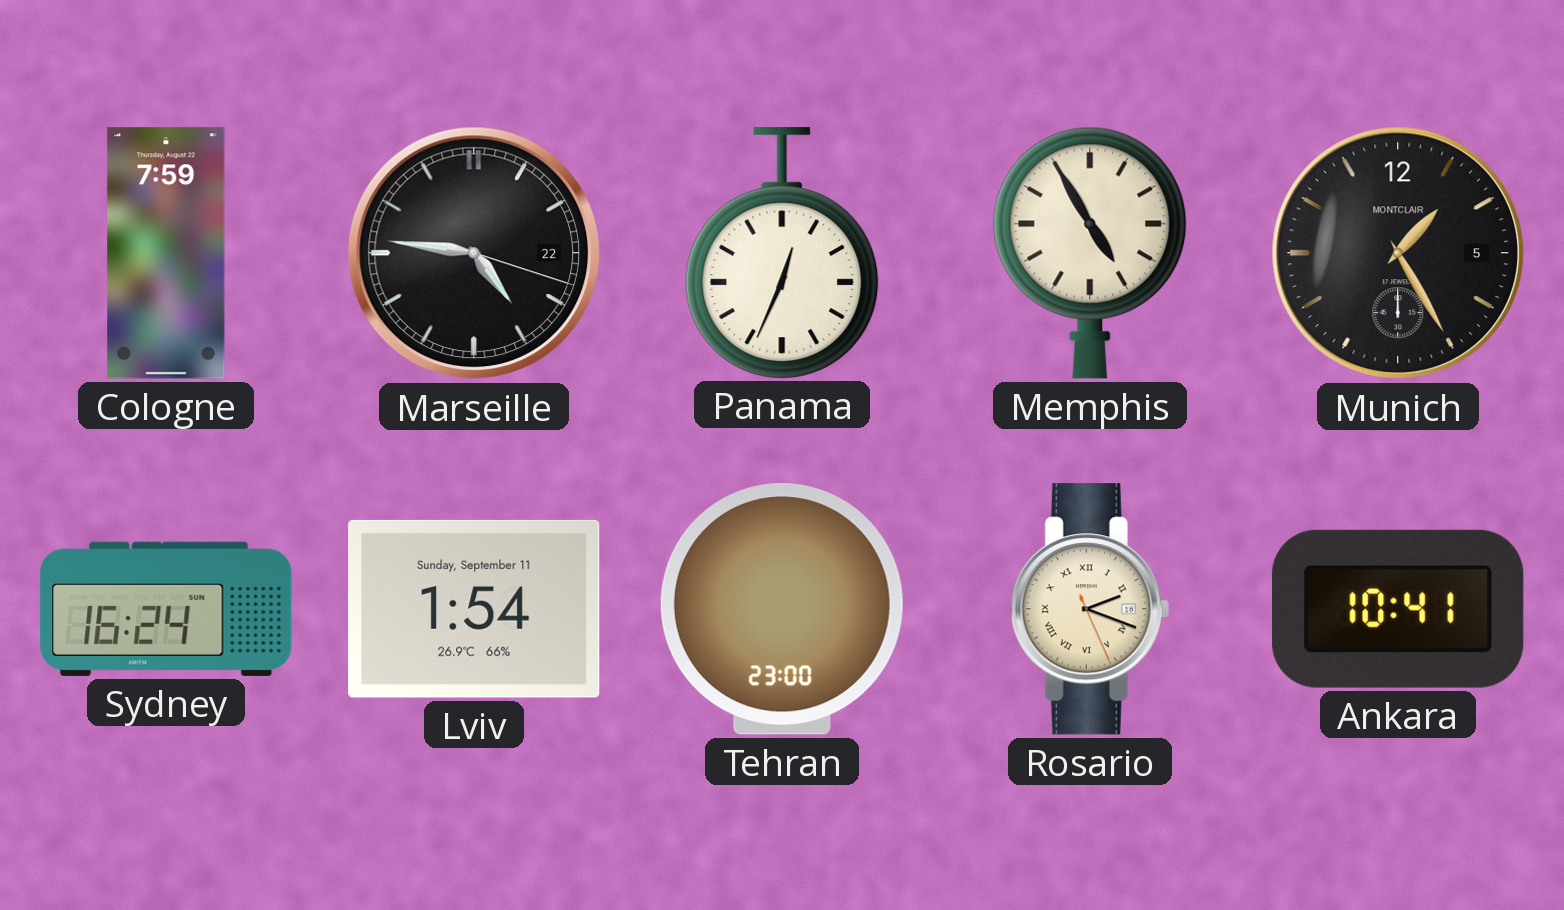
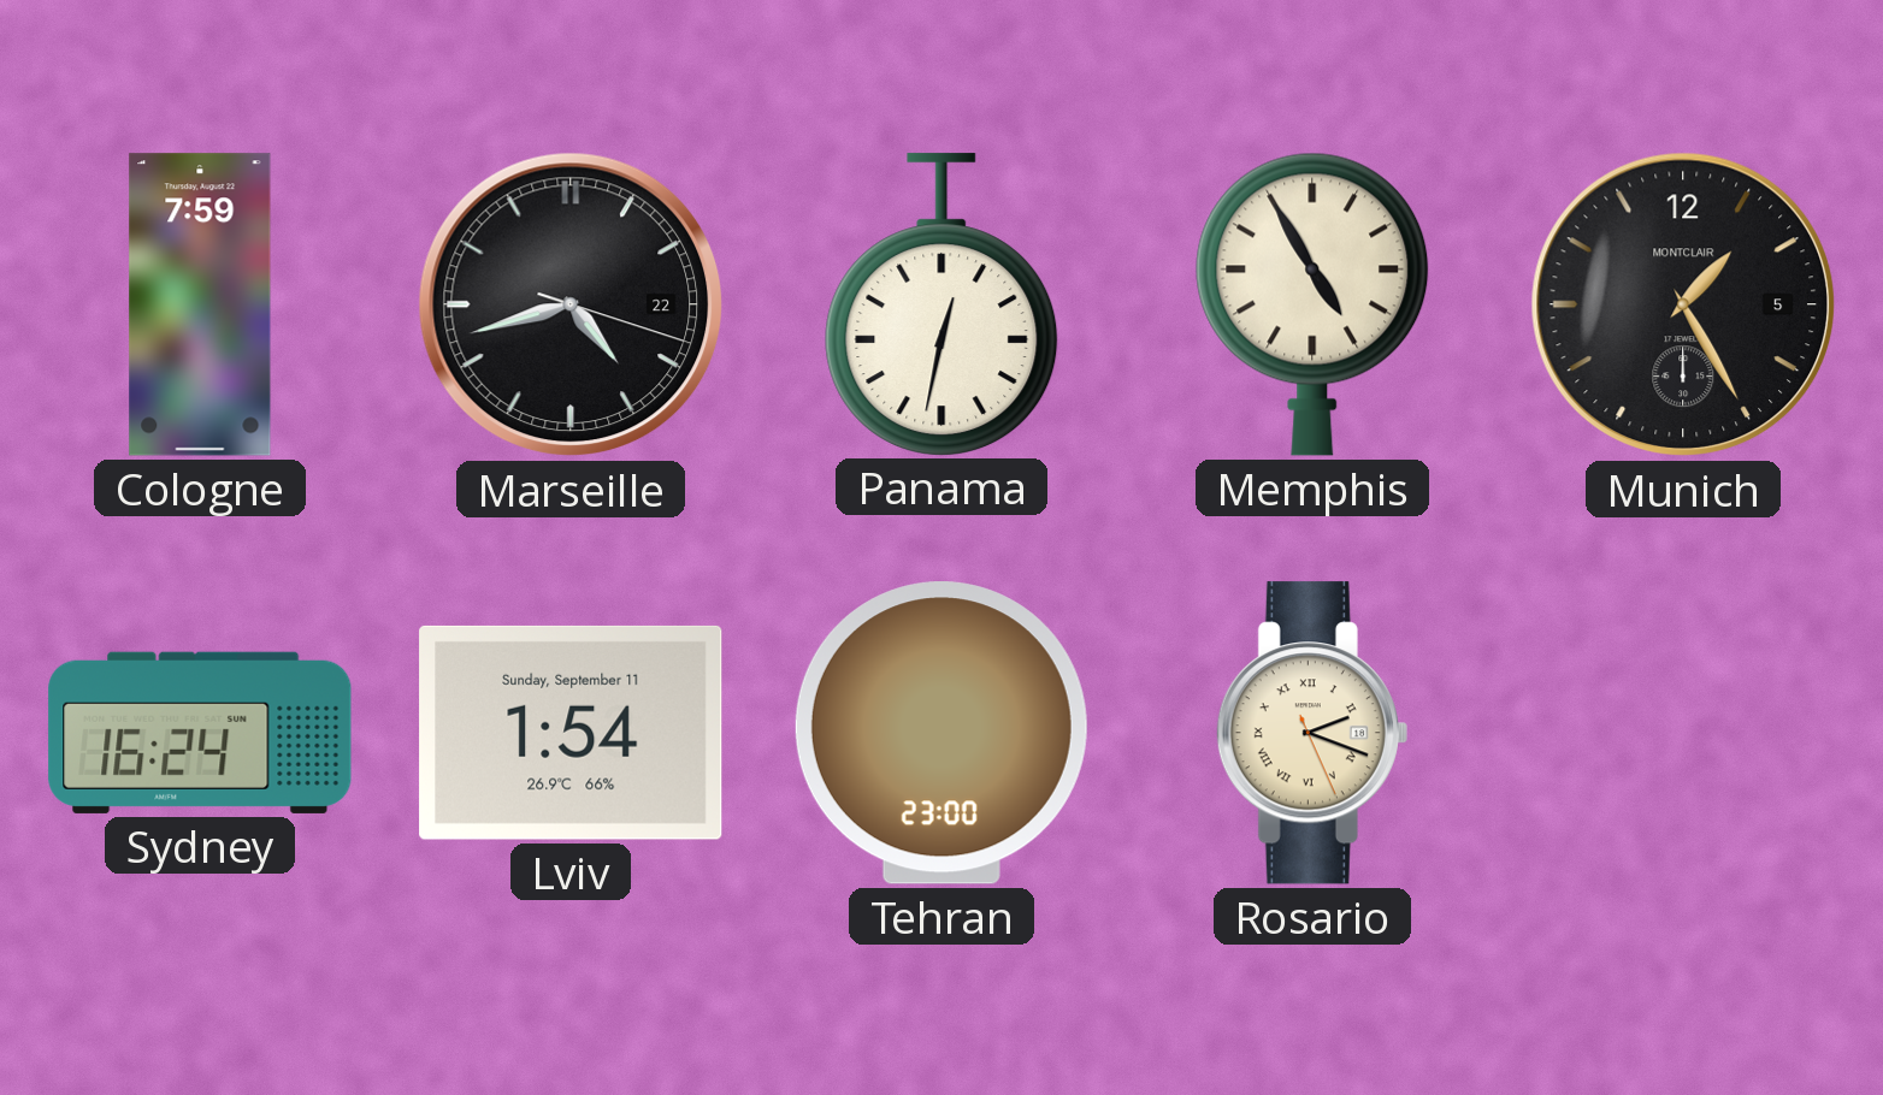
Marseille: 4:46 -> 4:42
Panama: 12:34 -> 12:32
Ankara: 10:41 -> none
